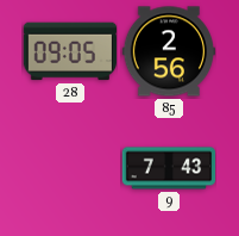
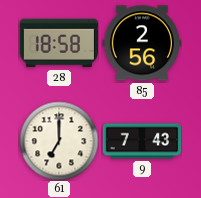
28: 09:05 -> 18:58
61: none -> 7:00
